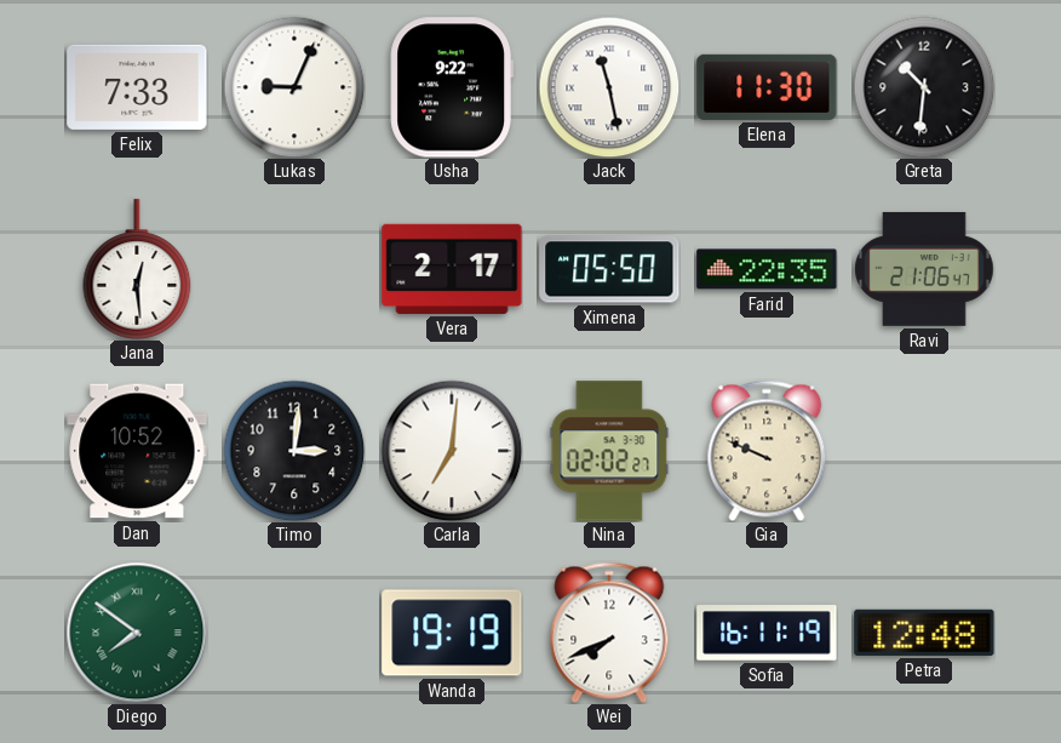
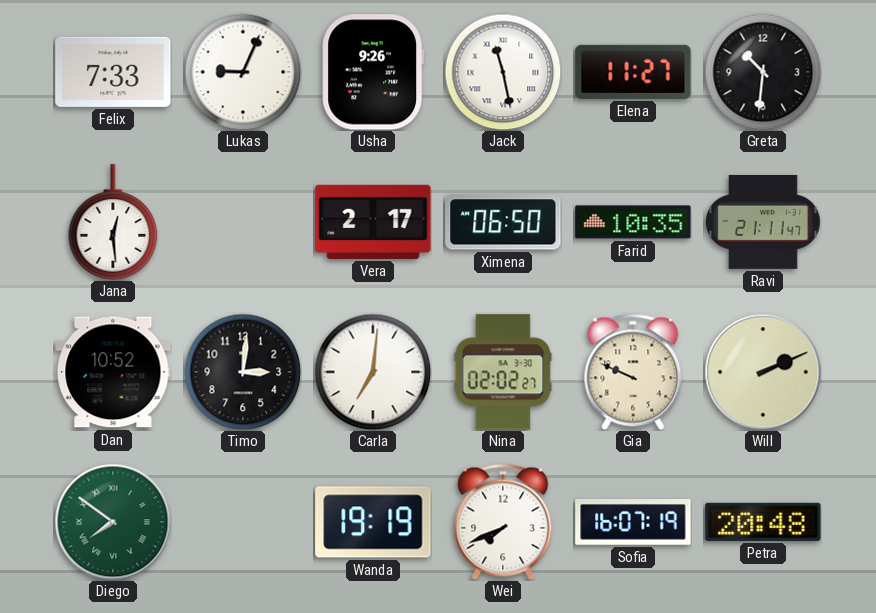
Usha: 9:22 -> 9:26
Elena: 11:30 -> 11:27
Ximena: 05:50 -> 06:50
Farid: 22:35 -> 10:35
Ravi: 21:06 -> 21:11
Will: none -> 2:11
Sofia: 16:11 -> 16:07
Petra: 12:48 -> 20:48
